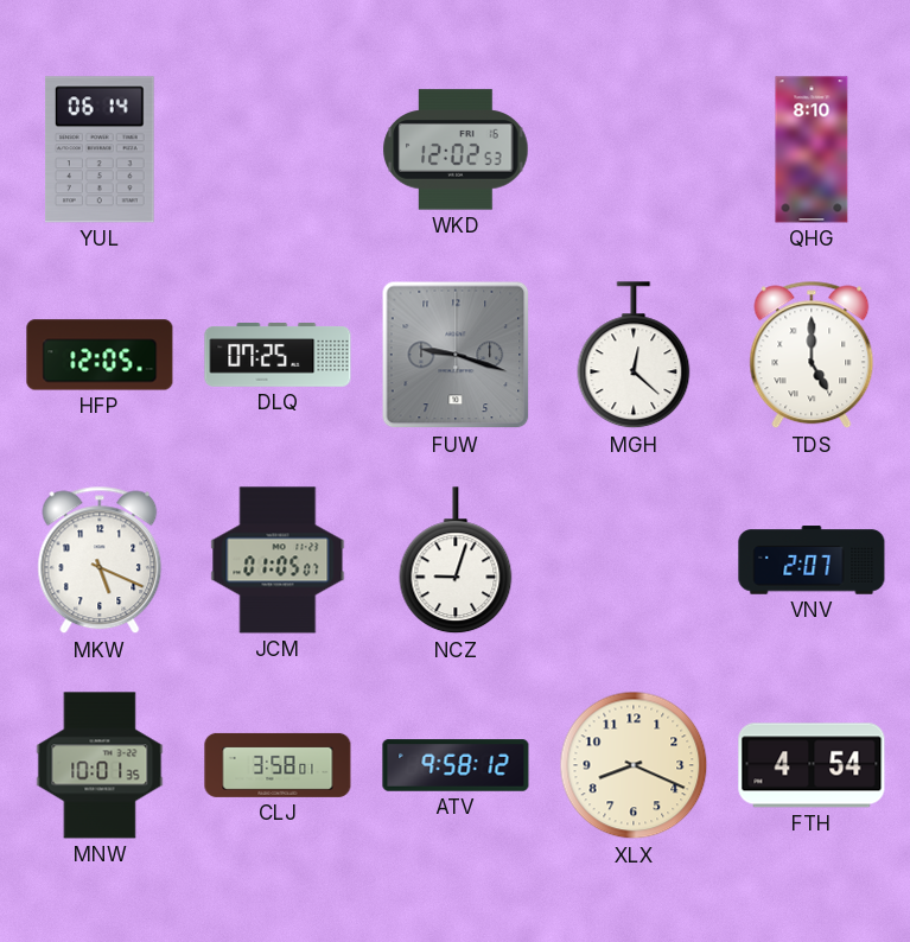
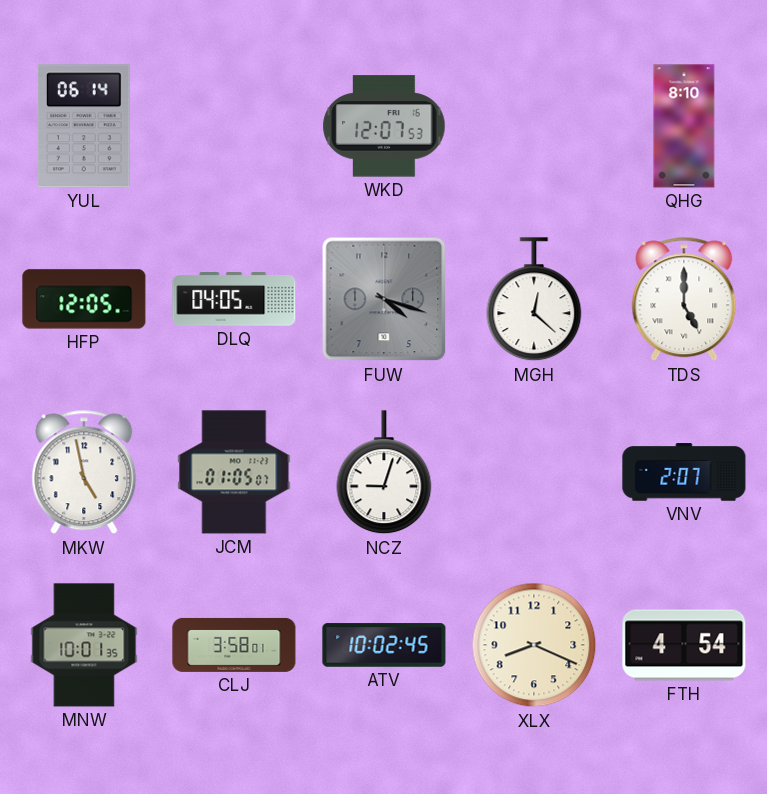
WKD: 12:02 -> 12:07
DLQ: 07:25 -> 04:05
FUW: 9:18 -> 4:18
MKW: 5:19 -> 4:58
ATV: 9:58 -> 10:02
